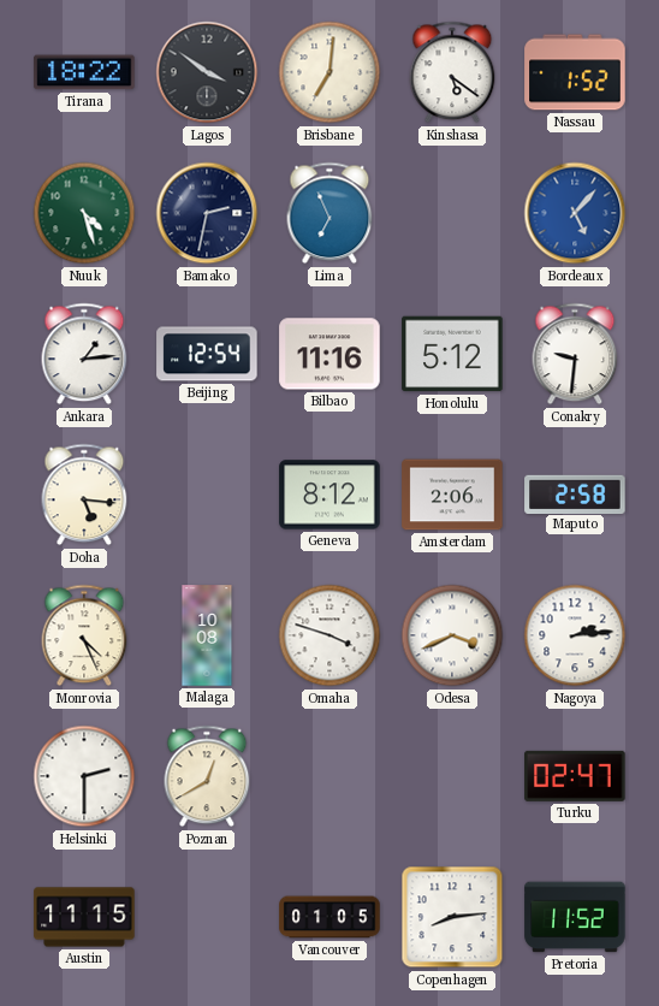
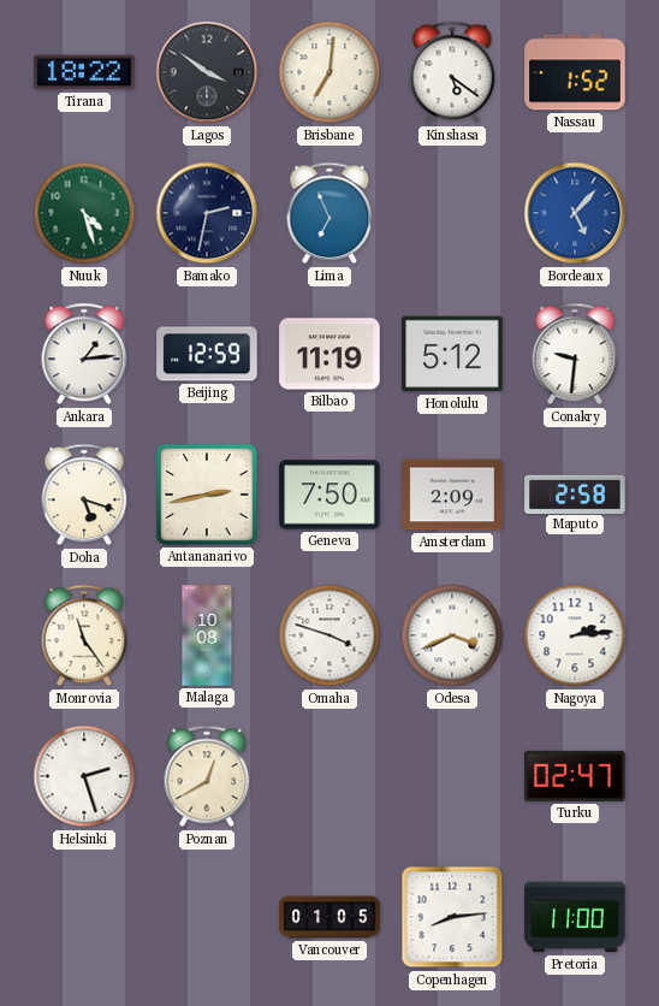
Beijing: 12:54 -> 12:59
Bilbao: 11:16 -> 11:19
Doha: 5:16 -> 5:18
Antananarivo: none -> 2:43
Geneva: 8:12 -> 7:50
Amsterdam: 2:06 -> 2:09
Monrovia: 4:26 -> 11:24
Helsinki: 2:30 -> 2:27
Austin: 11:15 -> none
Pretoria: 11:52 -> 11:00
